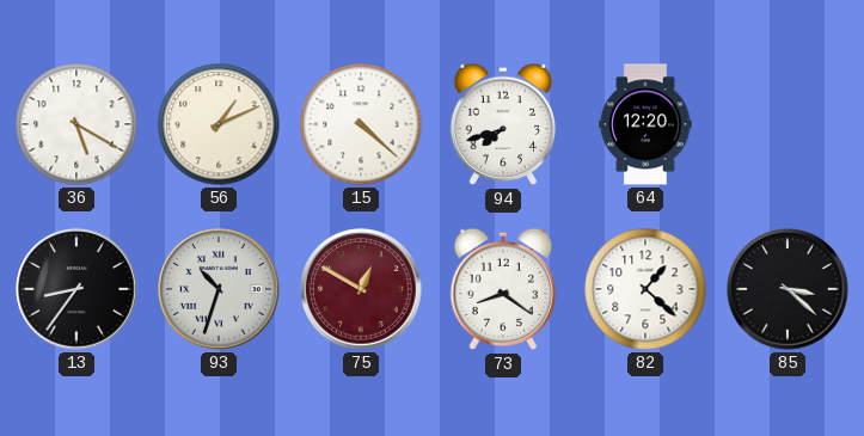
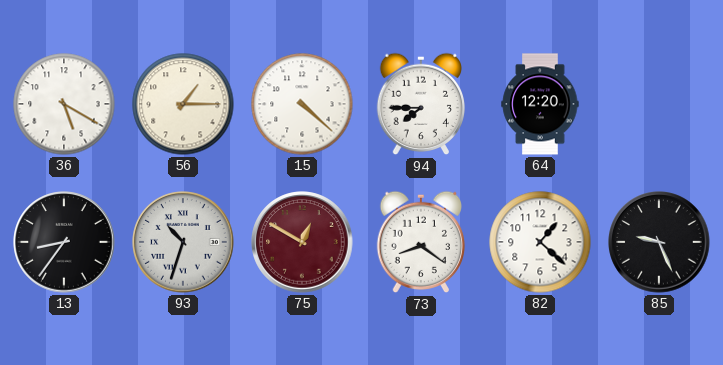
56: 1:11 -> 1:15
94: 7:42 -> 7:45
85: 3:22 -> 9:26
